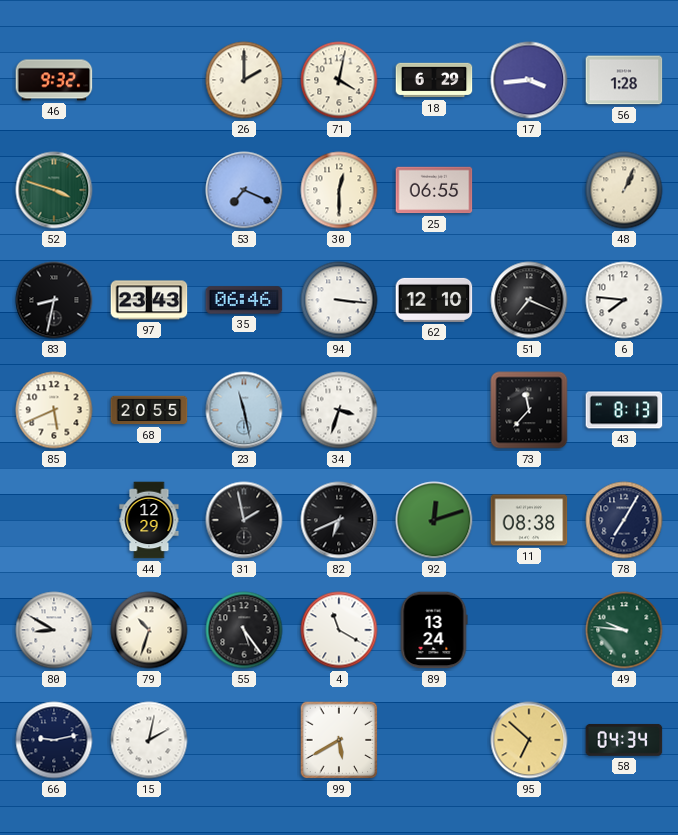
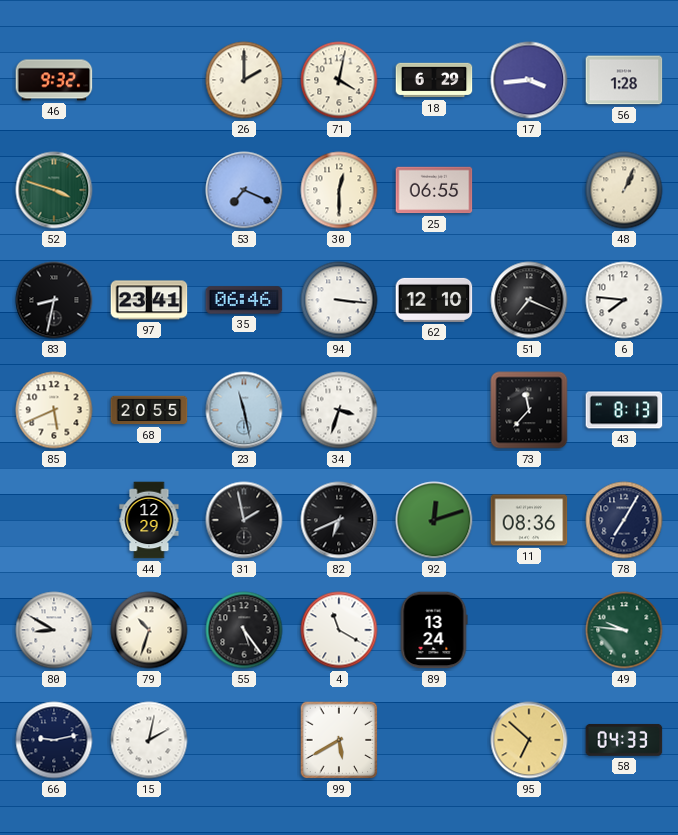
97: 23:43 -> 23:41
11: 08:38 -> 08:36
58: 04:34 -> 04:33
